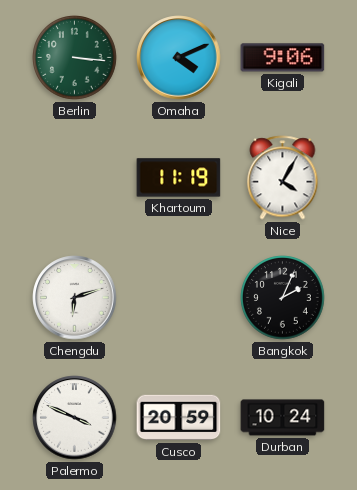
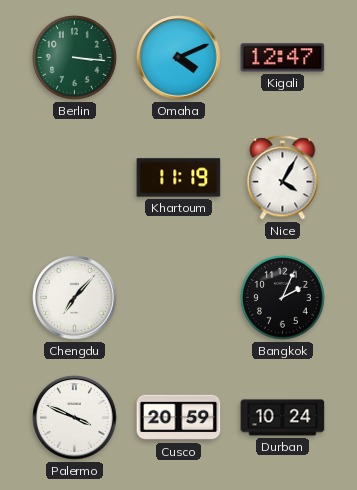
Kigali: 9:06 -> 12:47
Chengdu: 6:12 -> 7:07
